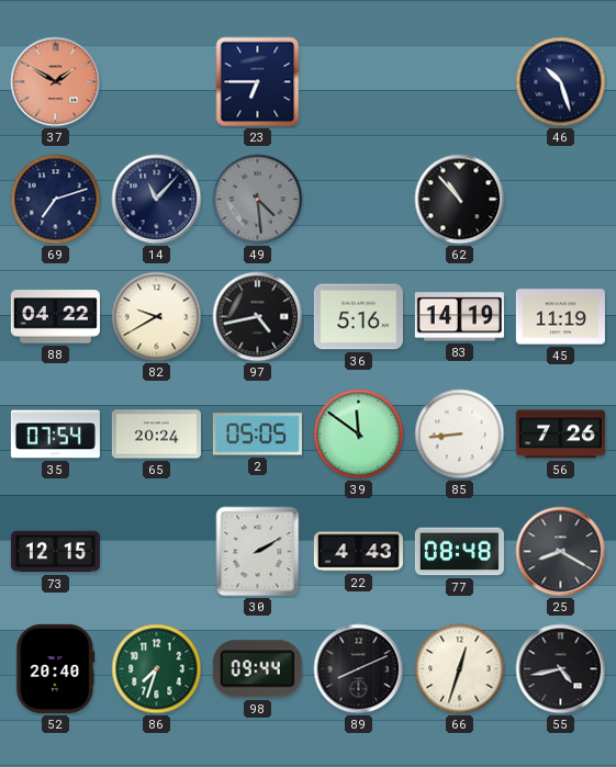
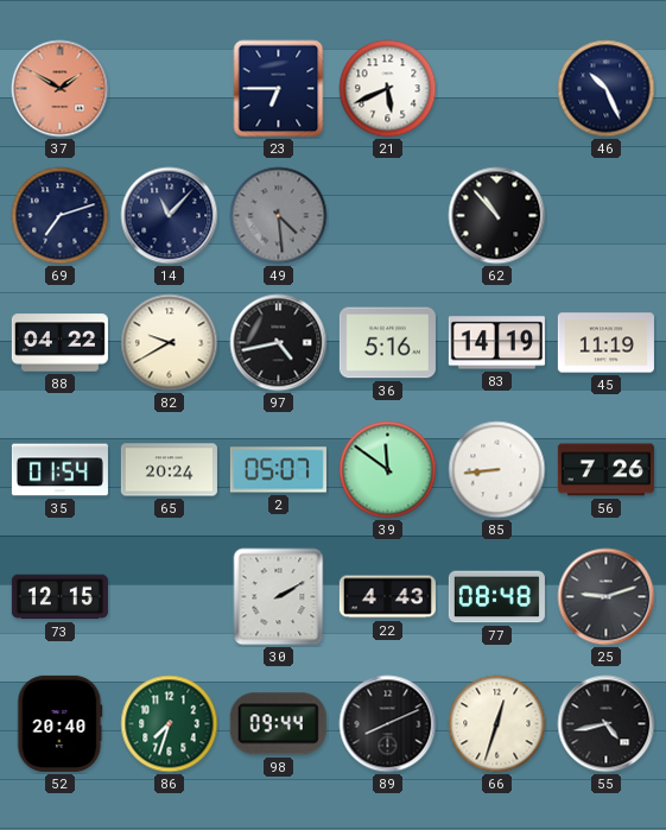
21: none -> 5:41
46: 10:27 -> 10:26
35: 07:54 -> 01:54
2: 05:05 -> 05:07
25: 8:20 -> 9:12
